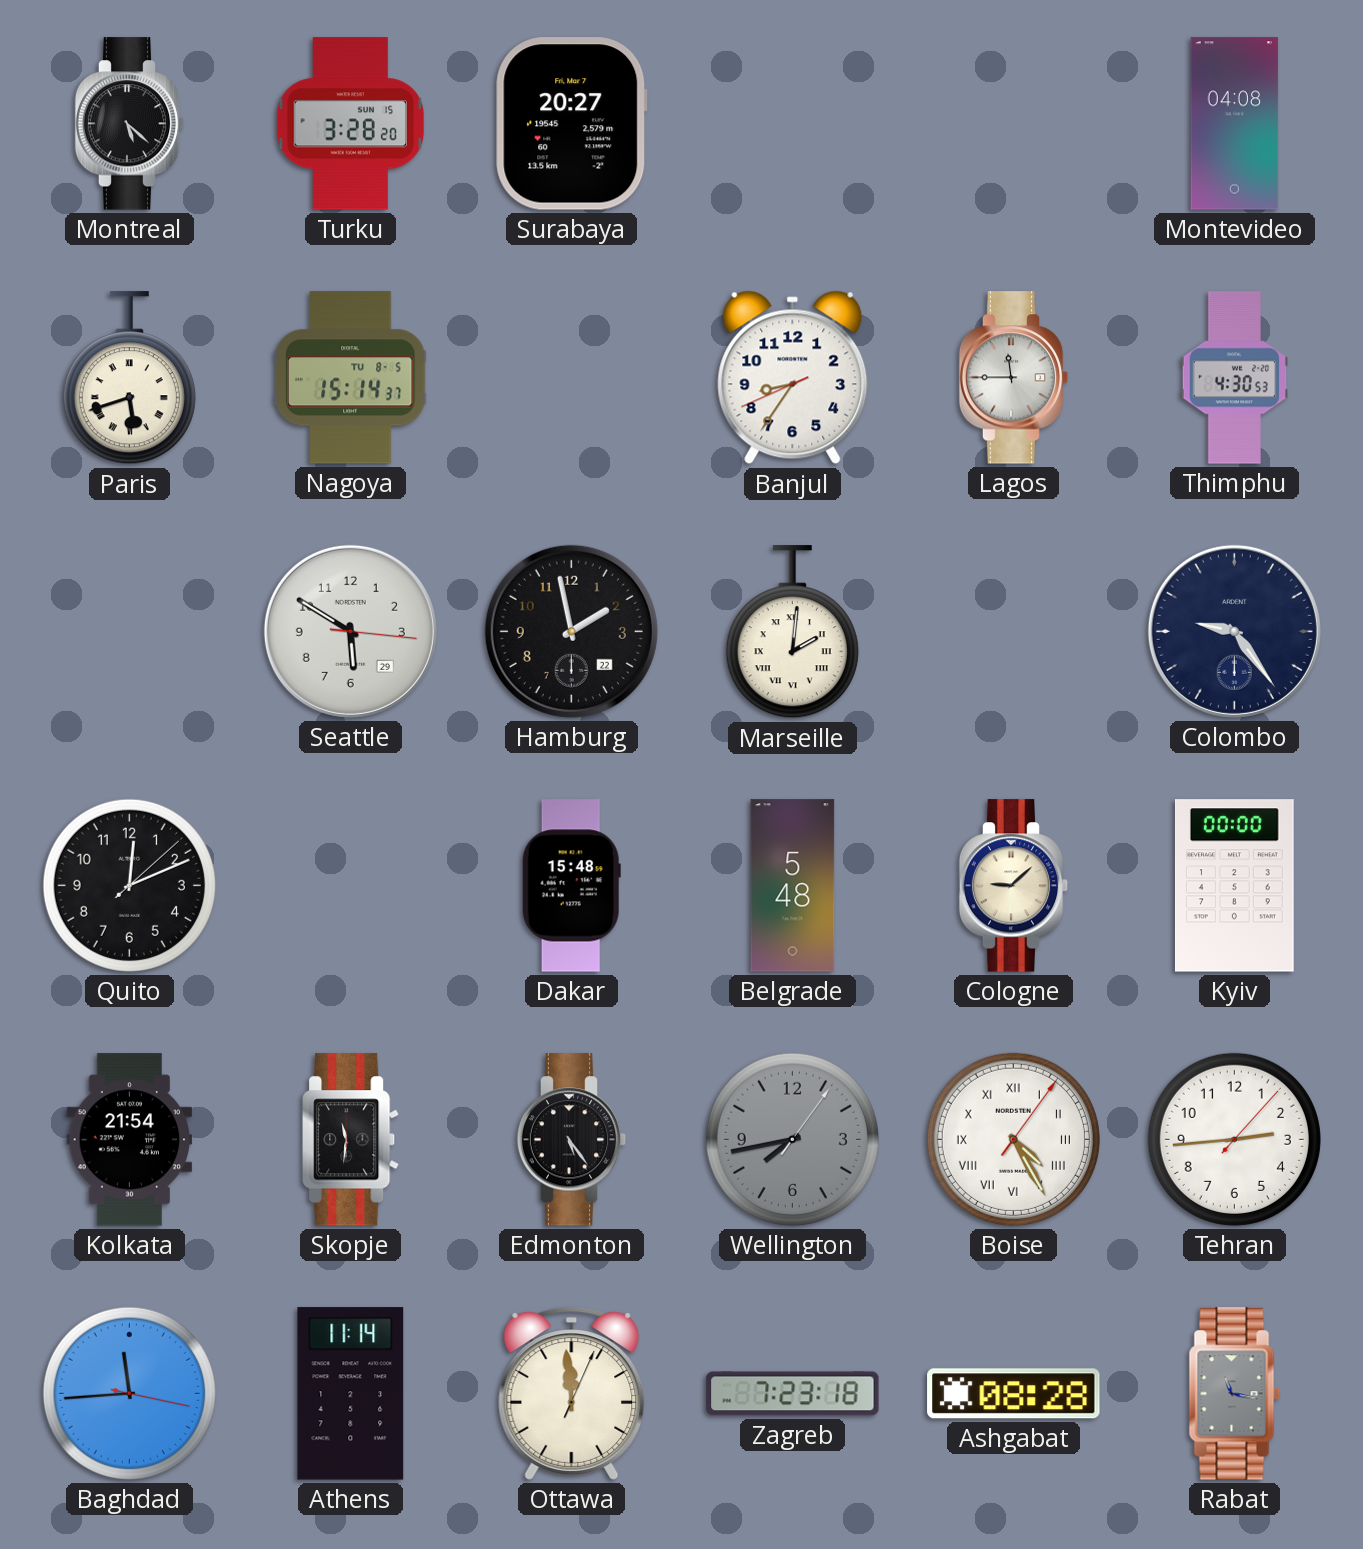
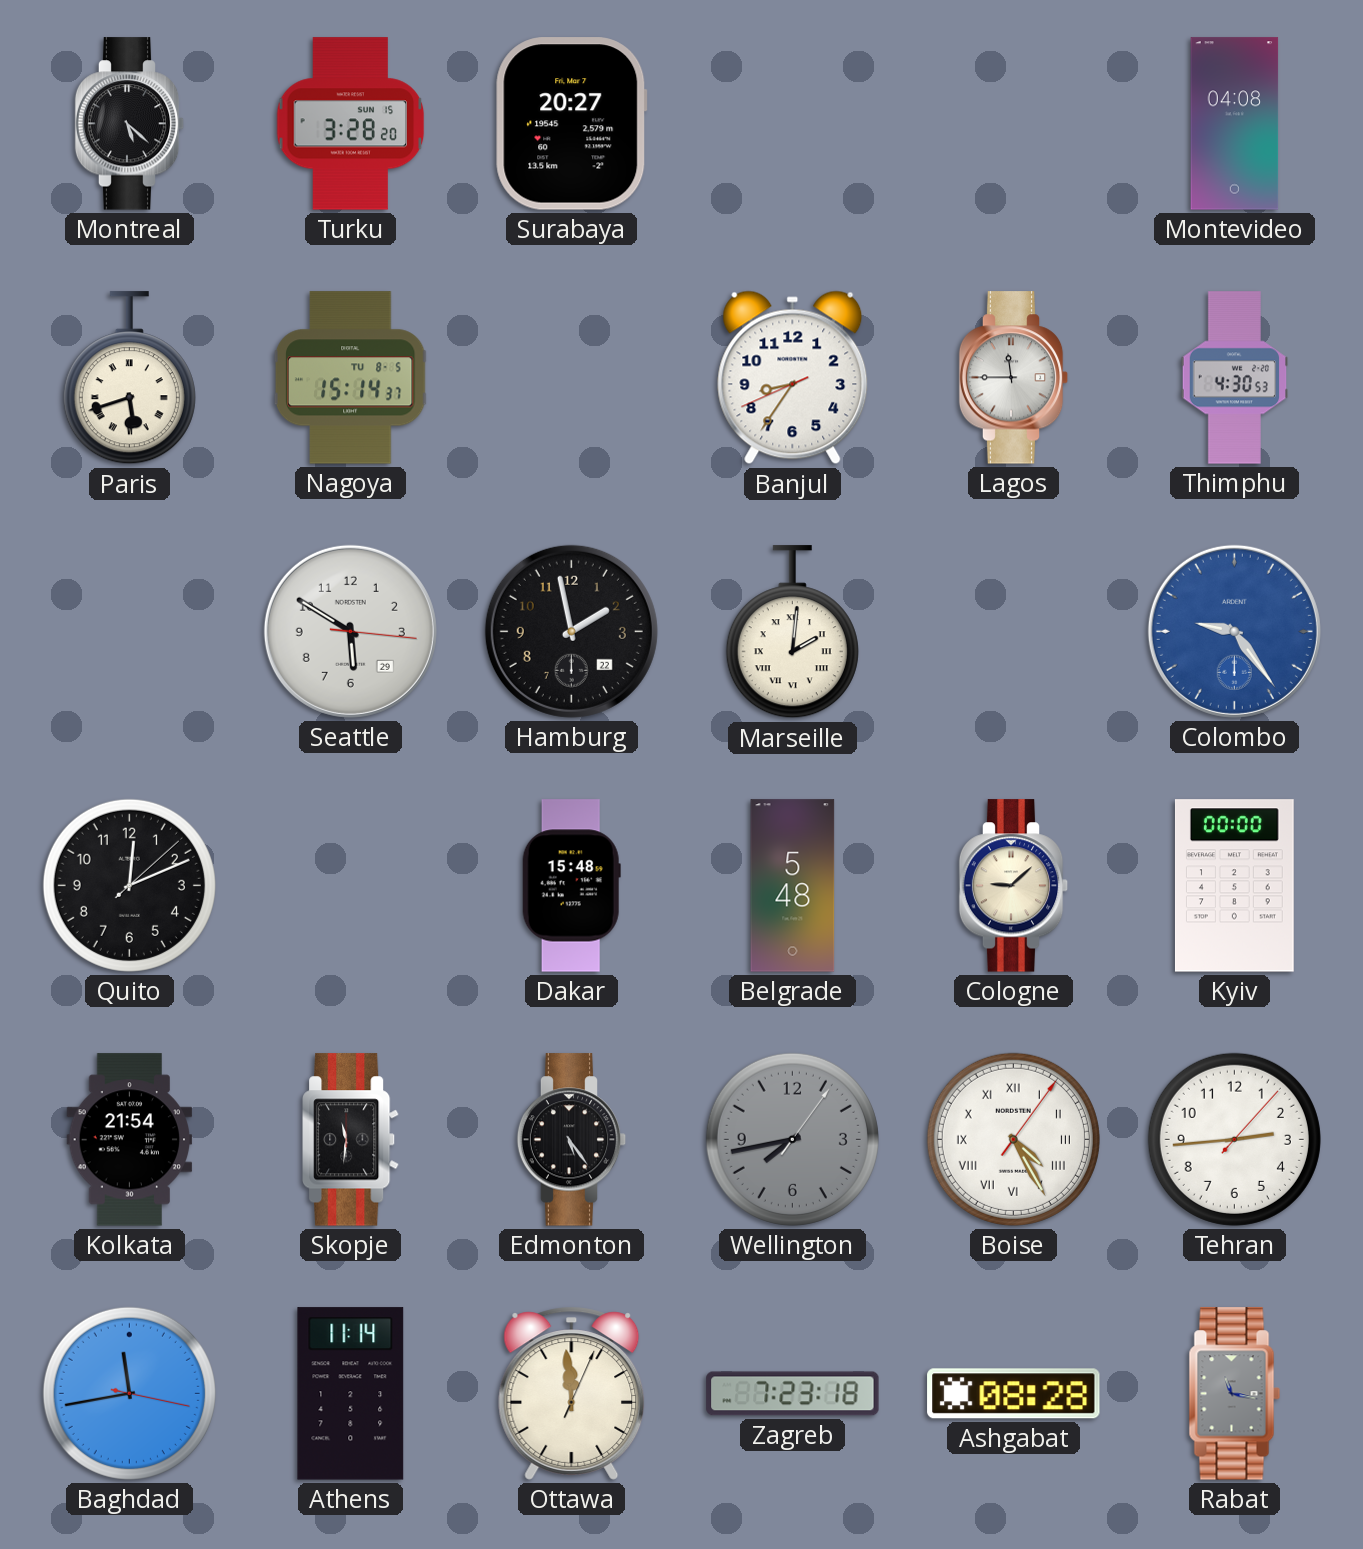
Colombo dial: navy -> blue
Baghdad: 11:44 -> 11:43
